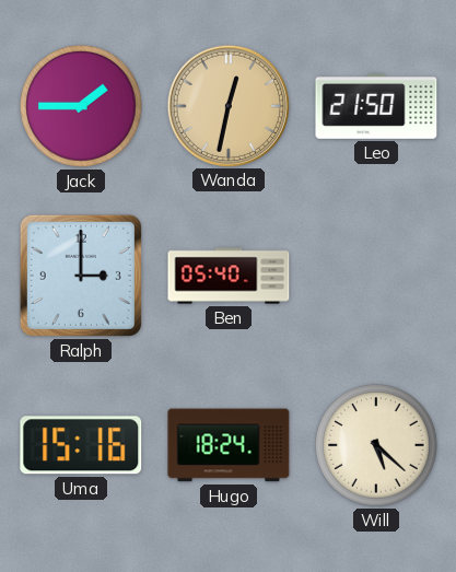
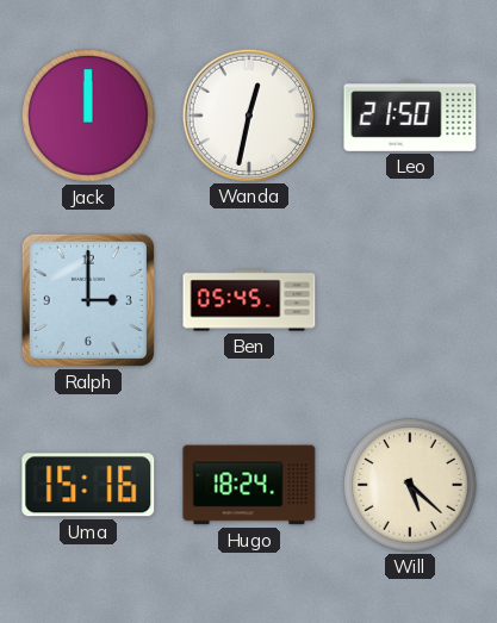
Jack: 1:45 -> 12:00
Wanda dial: champagne -> white
Ben: 05:40 -> 05:45
